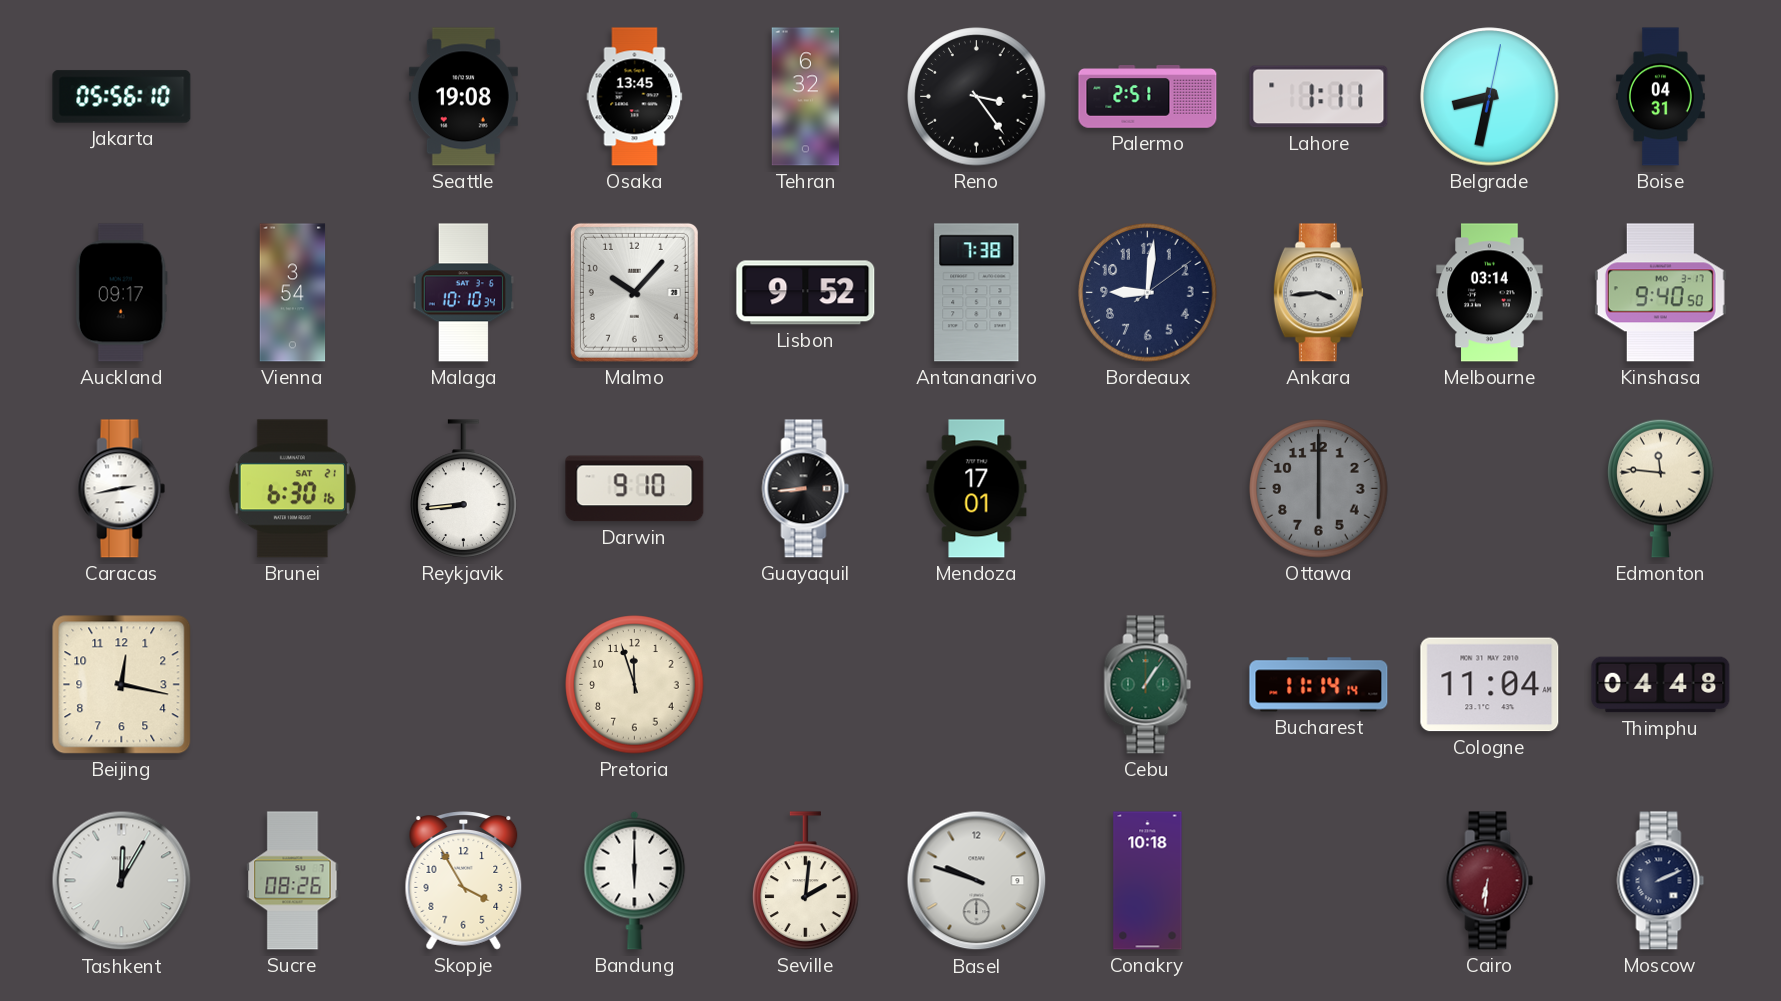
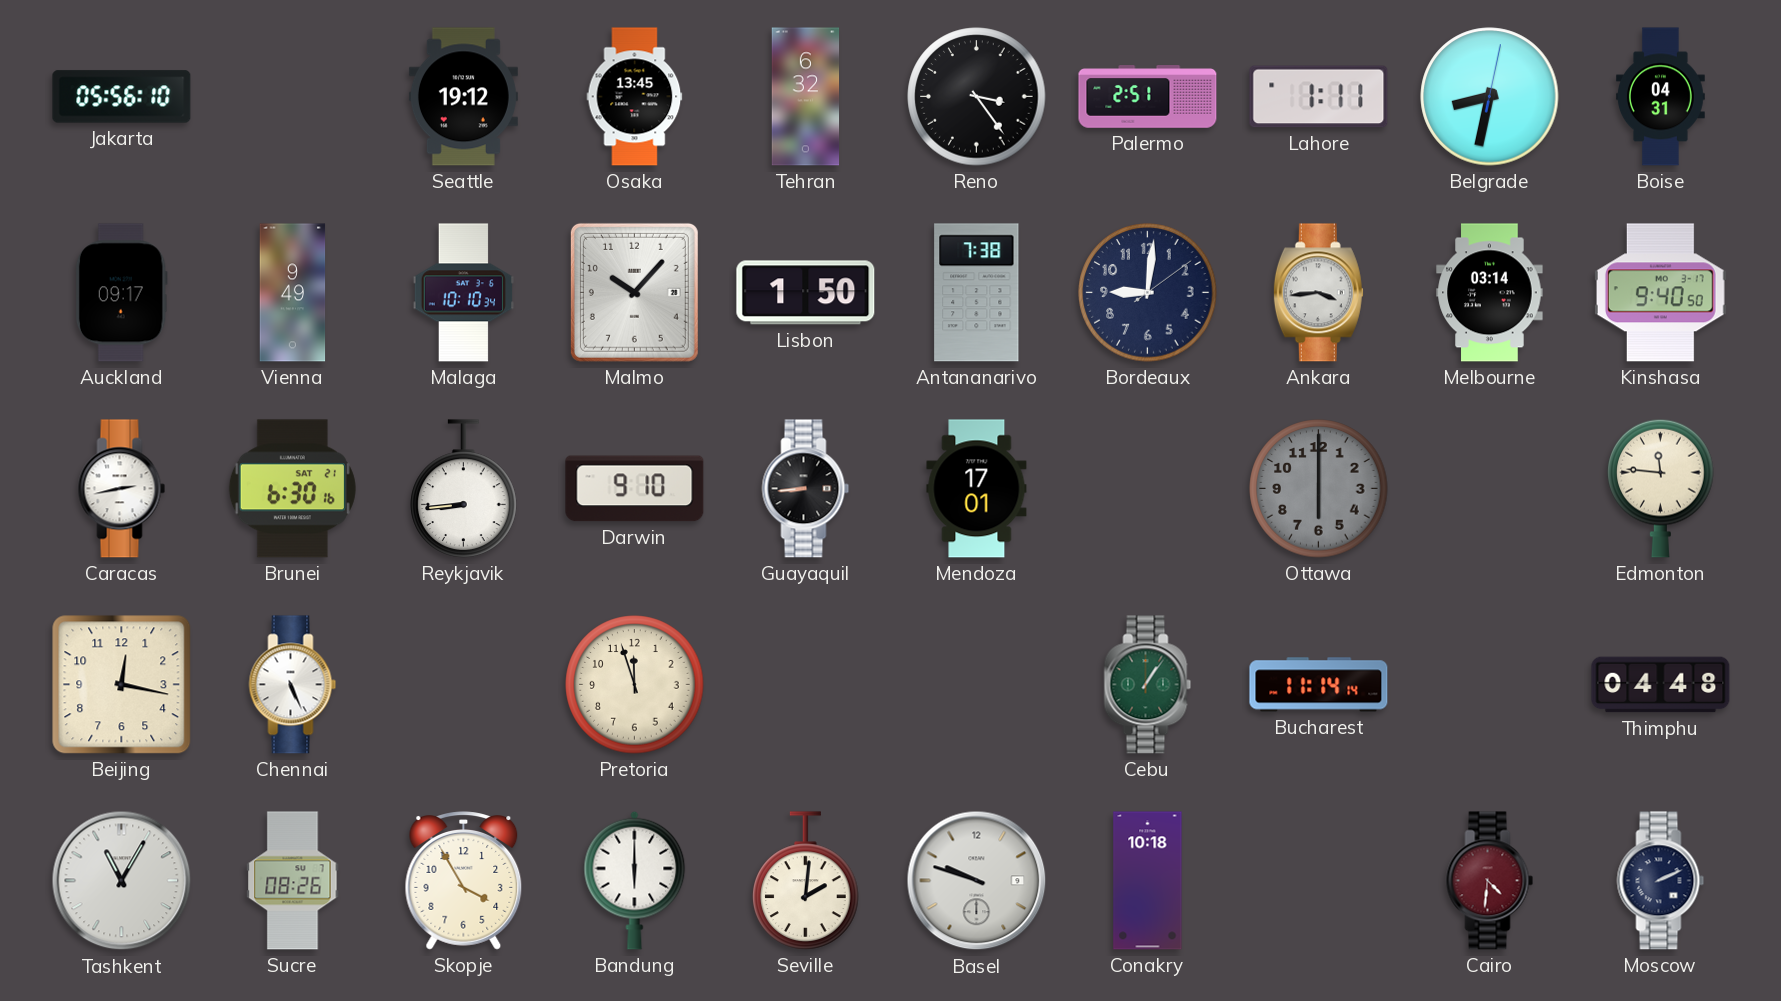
Seattle: 19:08 -> 19:12
Vienna: 3:54 -> 9:49
Lisbon: 9:52 -> 1:50
Chennai: none -> 5:26
Cologne: 11:04 -> none
Tashkent: 12:05 -> 11:05
Cairo: 6:31 -> 4:31
